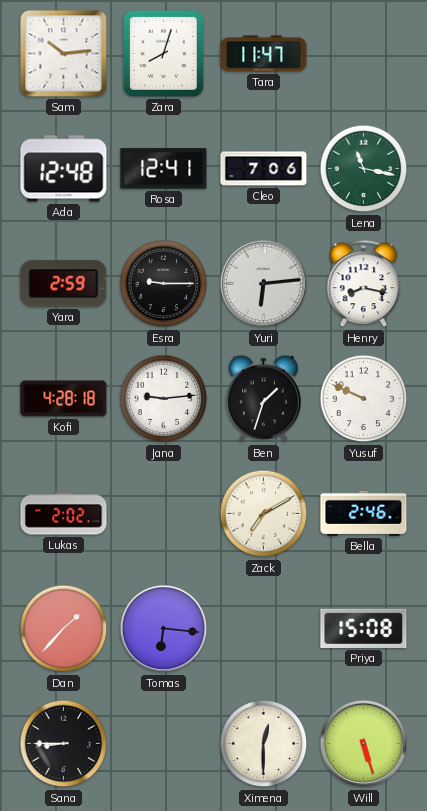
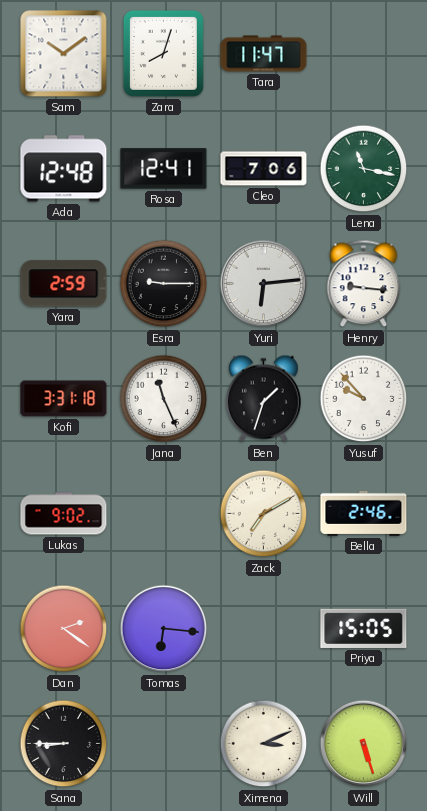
Sam: 10:14 -> 10:09
Henry: 8:17 -> 9:16
Kofi: 4:28 -> 3:31
Jana: 9:14 -> 11:26
Yusuf: 9:49 -> 9:53
Lukas: 2:02 -> 9:02
Dan: 1:37 -> 2:21
Priya: 15:08 -> 15:05
Ximena: 12:30 -> 3:11
